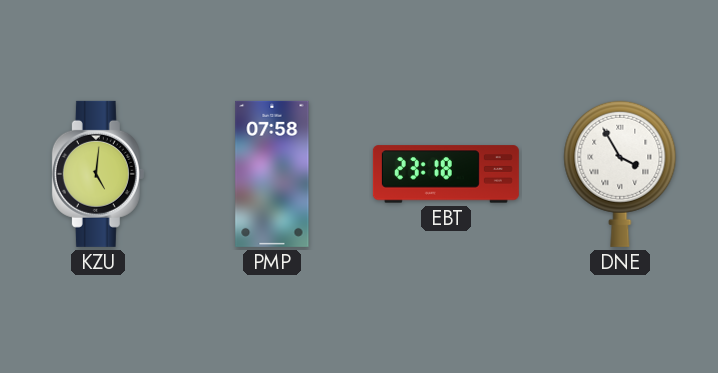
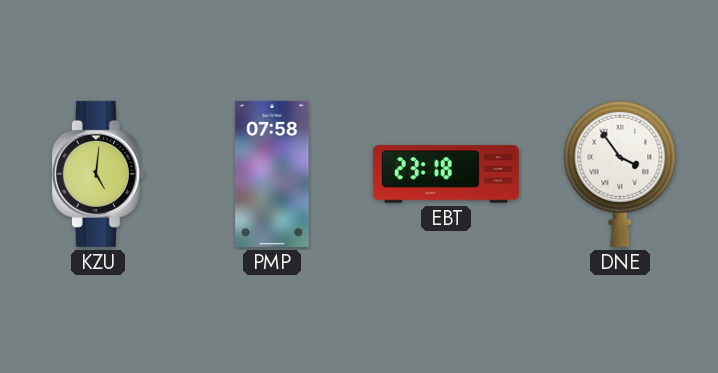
DNE: 3:55 -> 3:54
